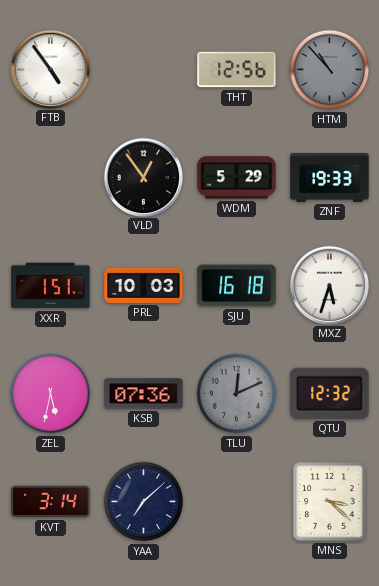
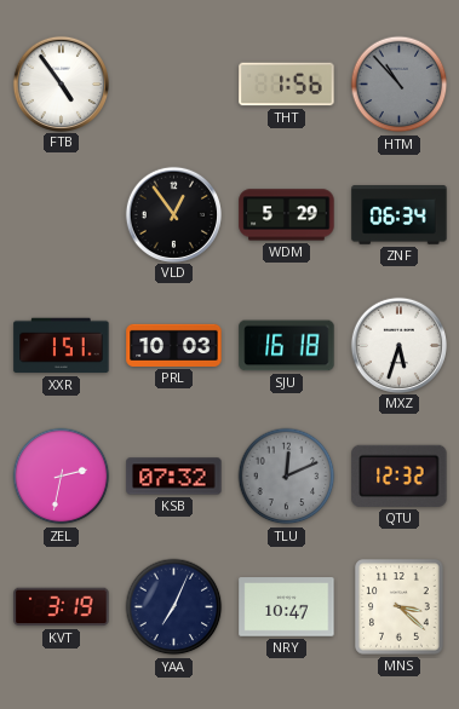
THT: 12:56 -> 1:56
ZNF: 19:33 -> 06:34
ZEL: 5:32 -> 2:32
KSB: 07:36 -> 07:32
KVT: 3:14 -> 3:19
YAA: 7:08 -> 7:04
NRY: none -> 10:47
